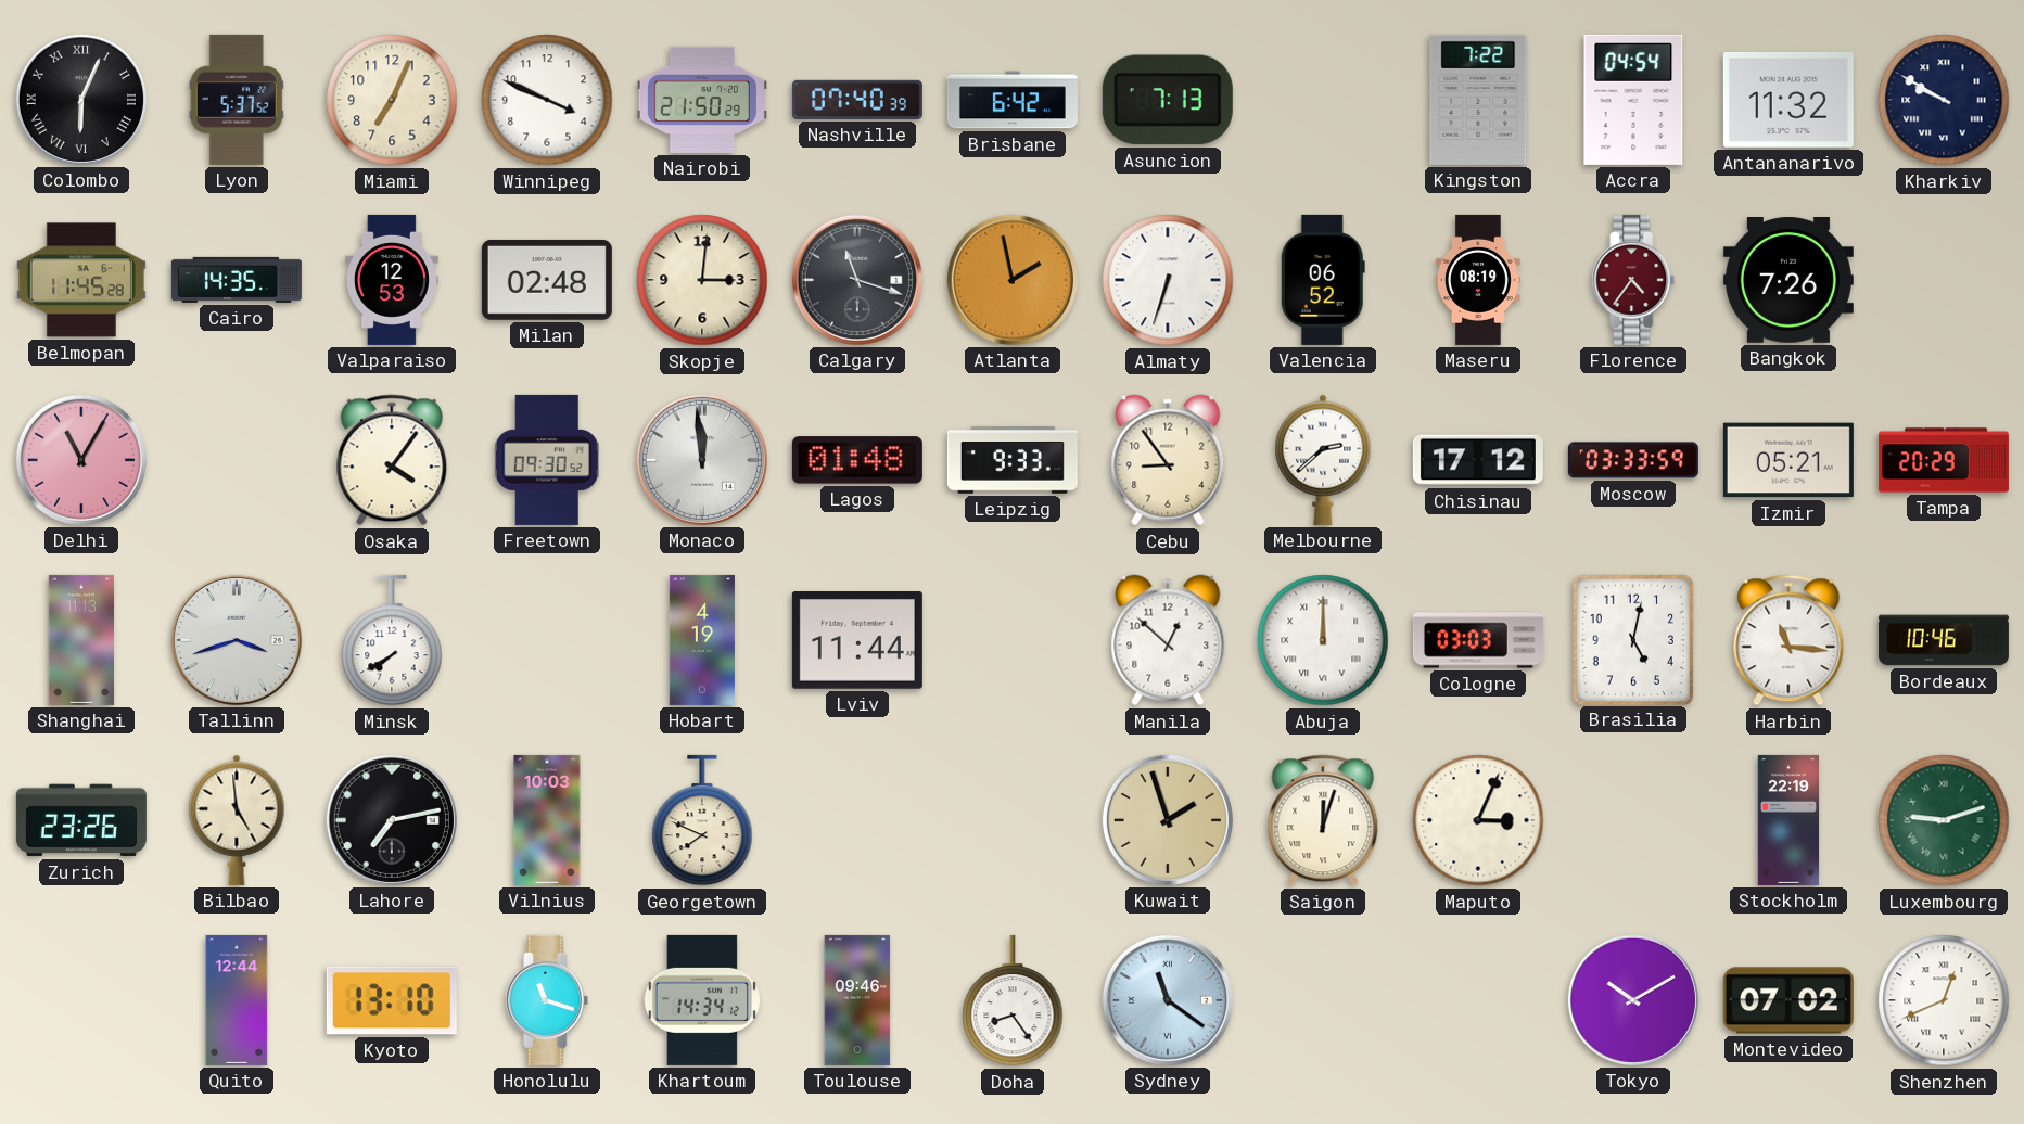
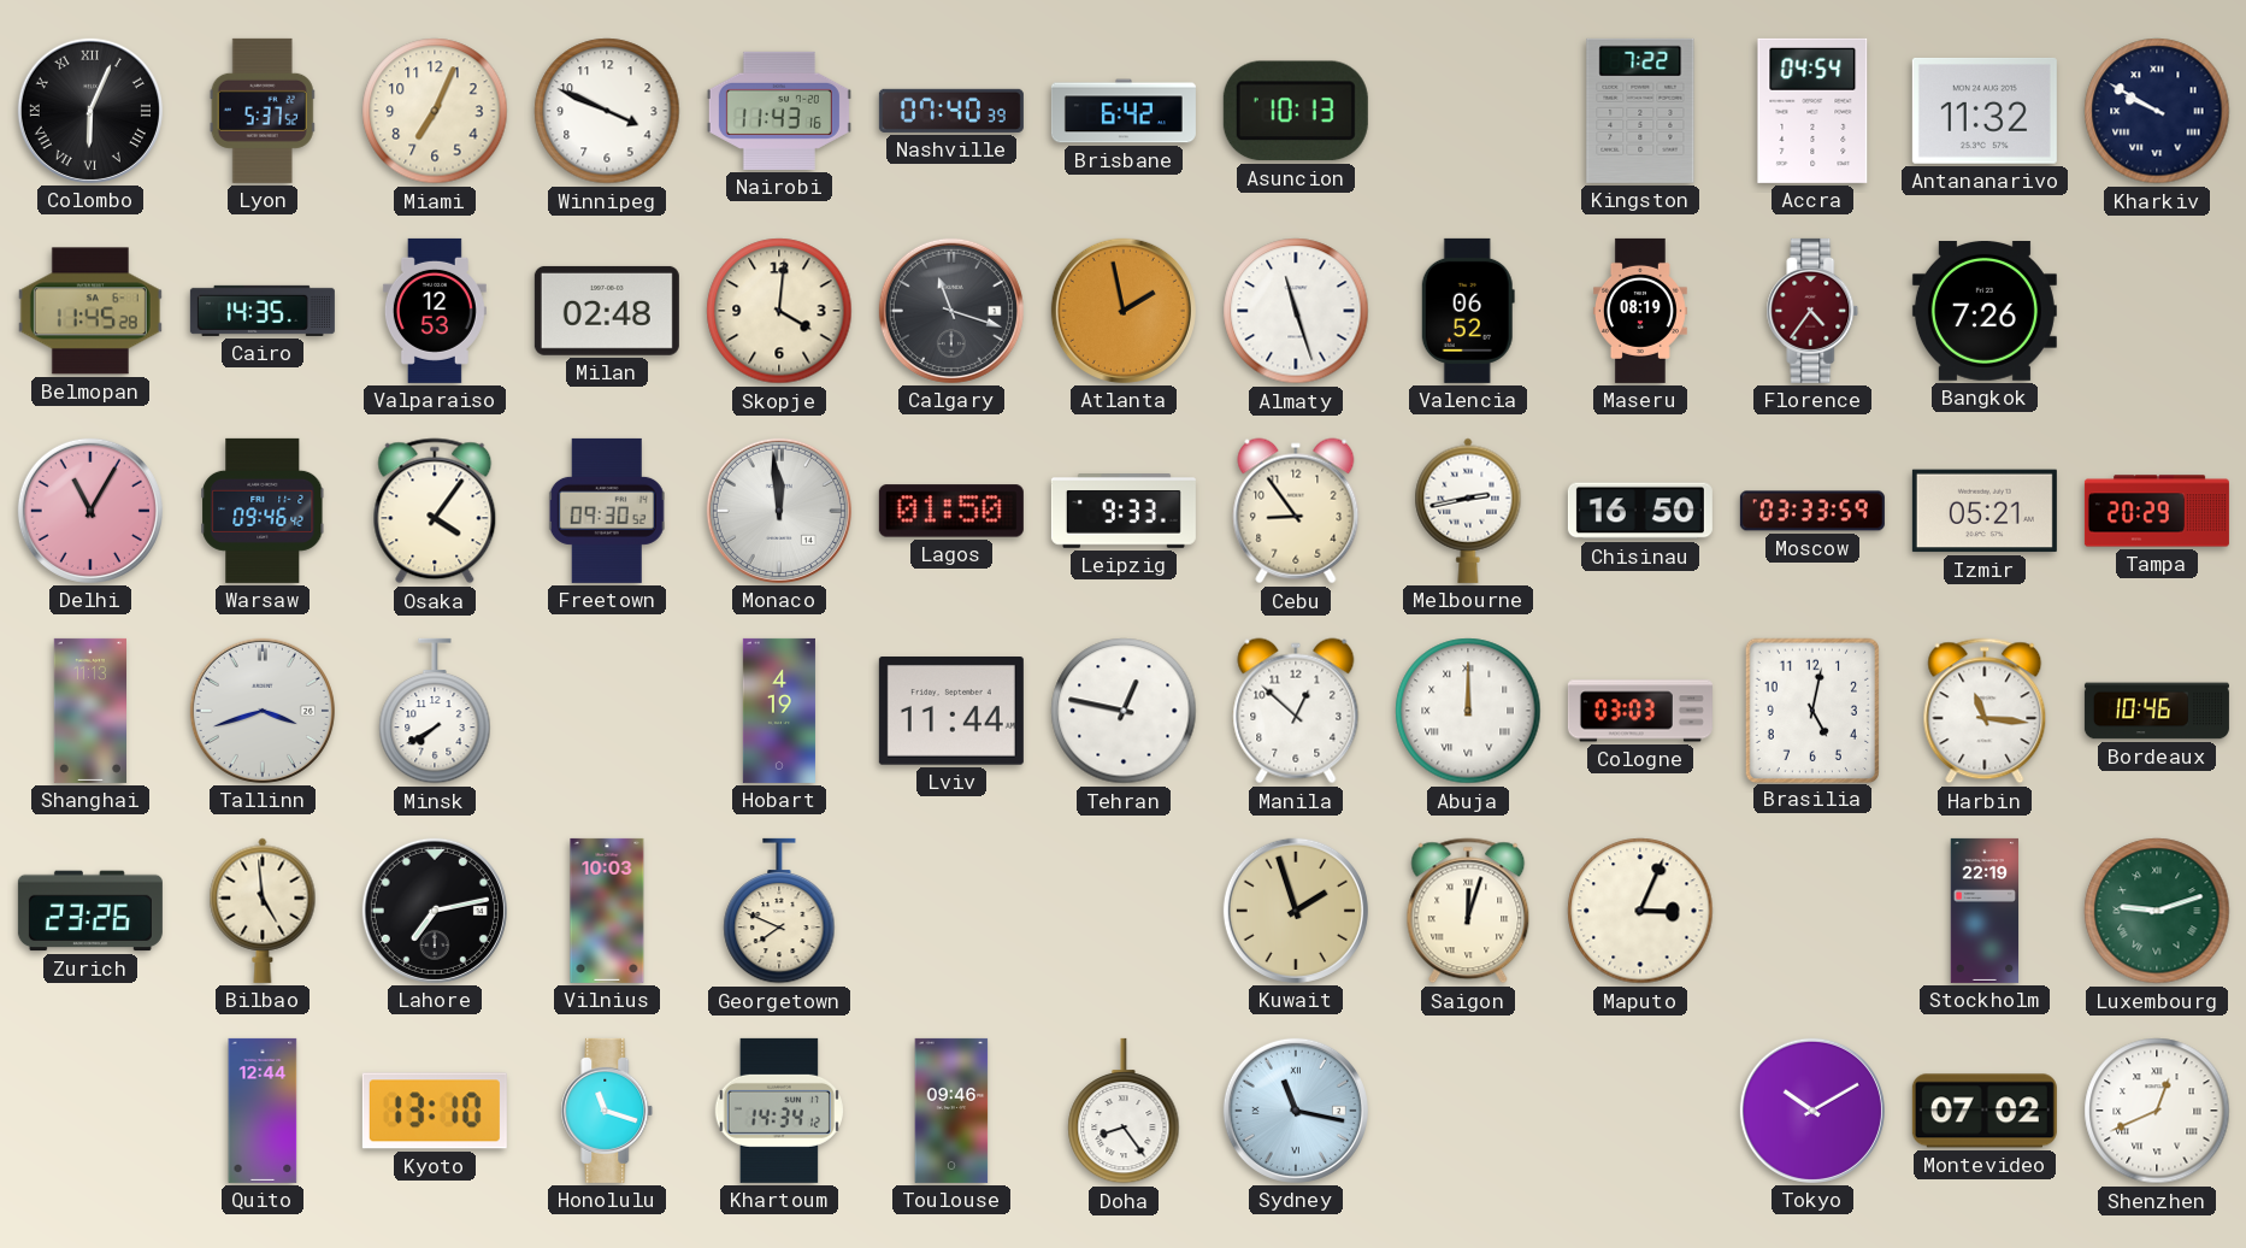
Nairobi: 21:50 -> 11:43
Asuncion: 7:13 -> 10:13
Skopje: 3:01 -> 4:01
Almaty: 6:33 -> 11:27
Warsaw: none -> 09:46
Lagos: 01:48 -> 01:50
Melbourne: 2:38 -> 2:43
Chisinau: 17:12 -> 16:50
Tehran: none -> 12:47
Sydney: 11:21 -> 11:17
